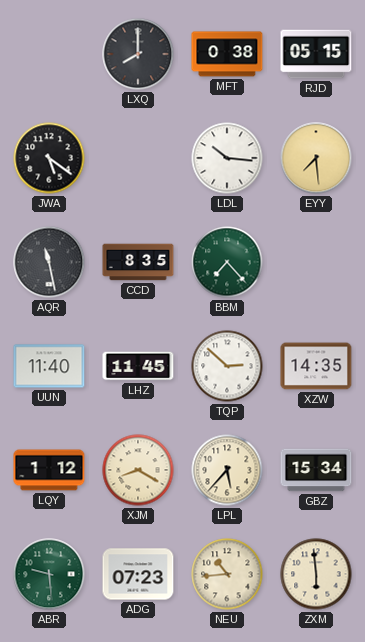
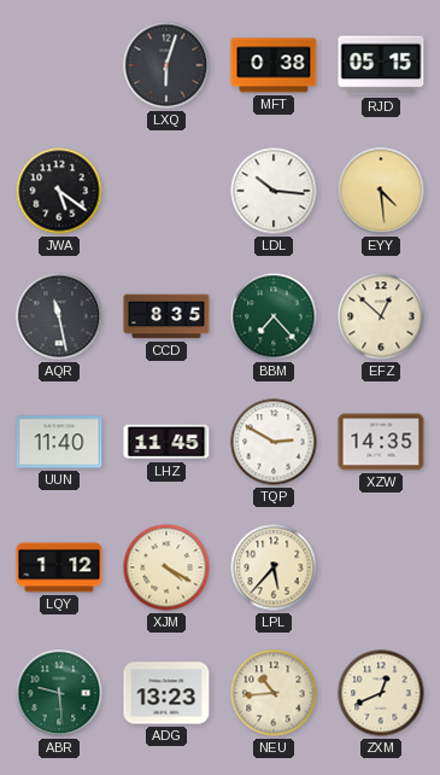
LXQ: 8:00 -> 6:03
EYY: 7:29 -> 4:29
EFZ: none -> 12:52
TQP: 2:52 -> 2:50
XJM: 8:20 -> 4:20
GBZ: 15:34 -> none
ADG: 07:23 -> 13:23
ZXM: 5:59 -> 12:41
